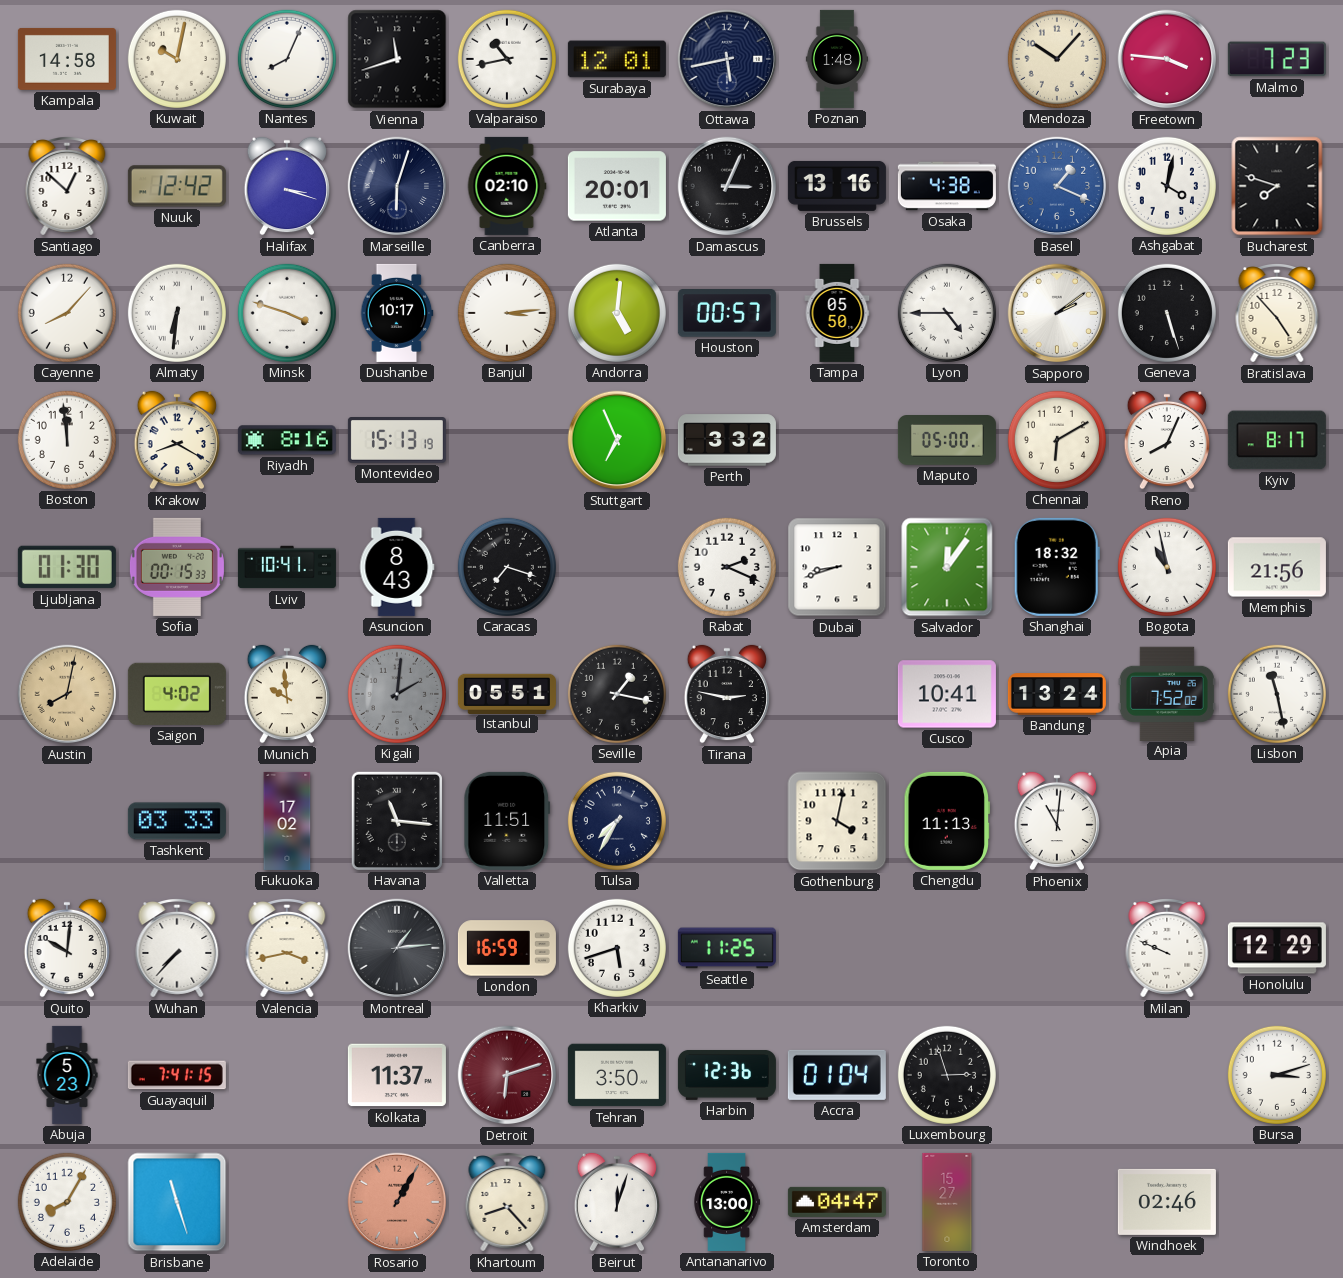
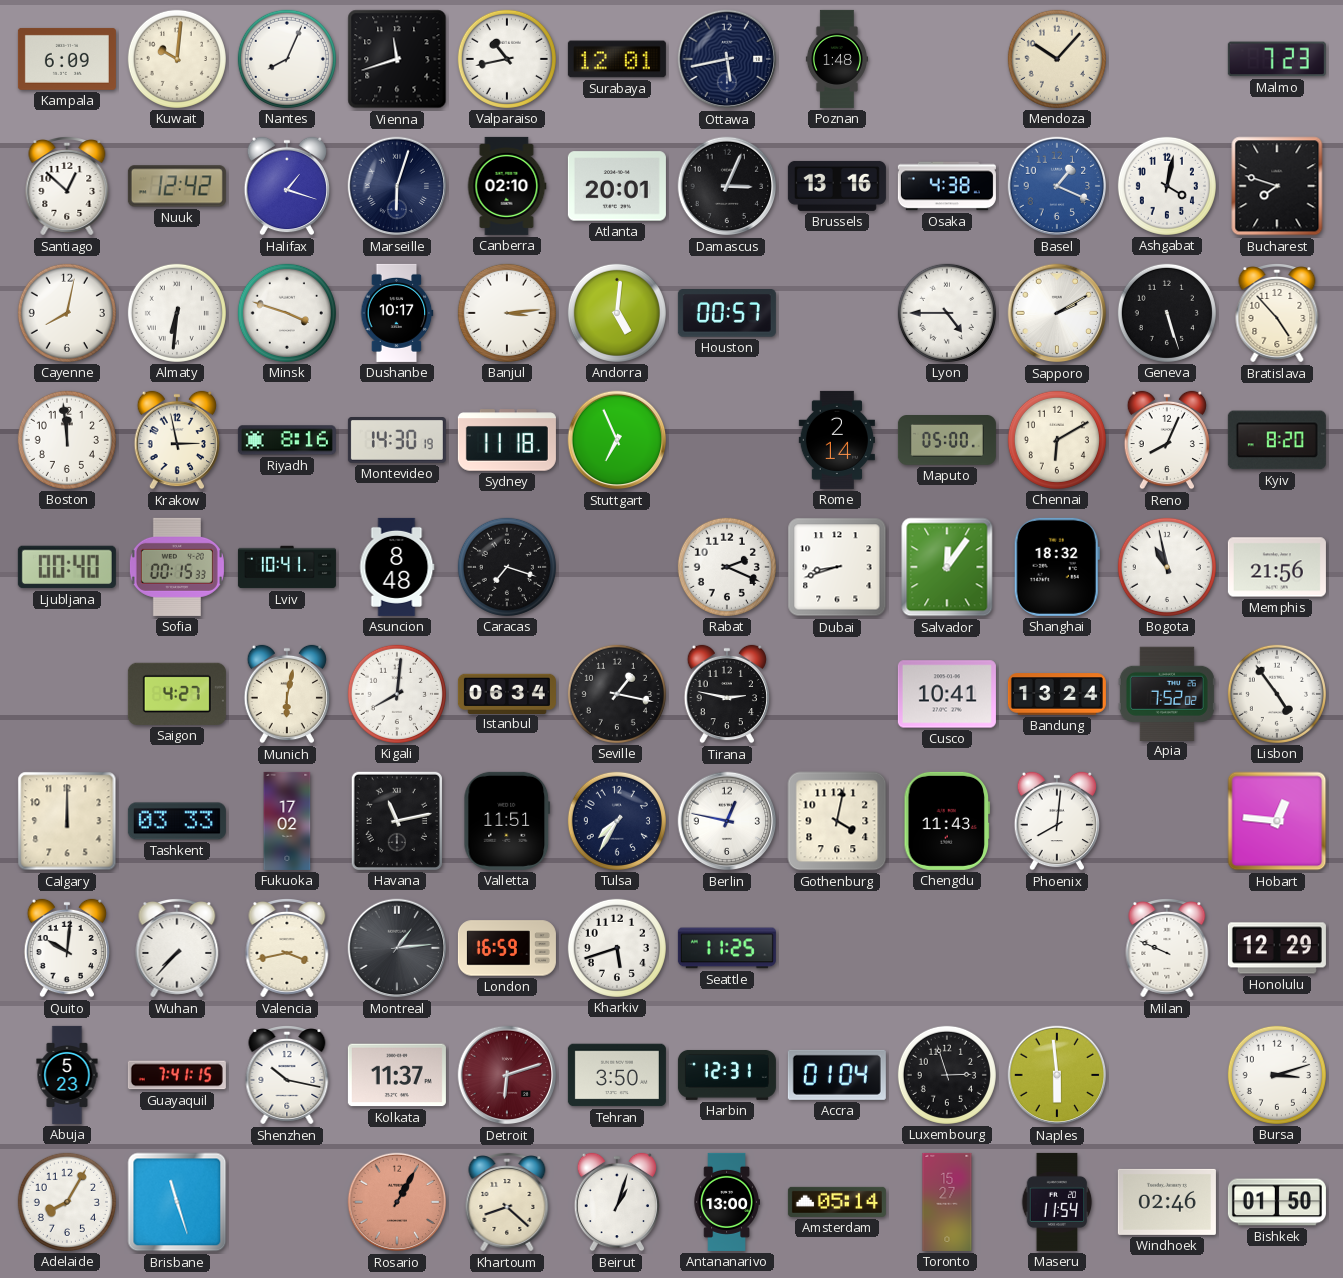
Kampala: 14:58 -> 6:09
Kuwait: 10:02 -> 10:01
Freetown: 3:46 -> none
Halifax: 3:18 -> 1:18
Cayenne: 8:07 -> 8:02
Tampa: 05:50 -> none
Sapporo: 2:09 -> 2:10
Krakow: 8:20 -> 2:58
Montevideo: 15:13 -> 14:30
Sydney: none -> 11:18
Perth: 3:32 -> none
Rome: none -> 2:14
Kyiv: 8:17 -> 8:20
Ljubljana: 01:30 -> 00:40
Asuncion: 8:43 -> 8:48
Austin: 8:02 -> none
Saigon: 4:02 -> 4:27
Munich: 9:59 -> 6:02
Kigali: 2:01 -> 8:01
Kigali dial: grey -> white
Istanbul: 05:51 -> 06:34
Lisbon: 11:28 -> 4:54
Calgary: none -> 12:00
Havana: 11:16 -> 11:13
Berlin: none -> 12:47
Chengdu: 11:13 -> 11:43
Phoenix: 11:01 -> 8:01
Hobart: none -> 12:46
Shenzhen: none -> 10:17
Harbin: 12:36 -> 12:31
Naples: none -> 5:59
Khartoum: 8:23 -> 8:22
Beirut: 12:03 -> 1:03
Amsterdam: 04:47 -> 05:14
Maseru: none -> 11:54
Bishkek: none -> 01:50
